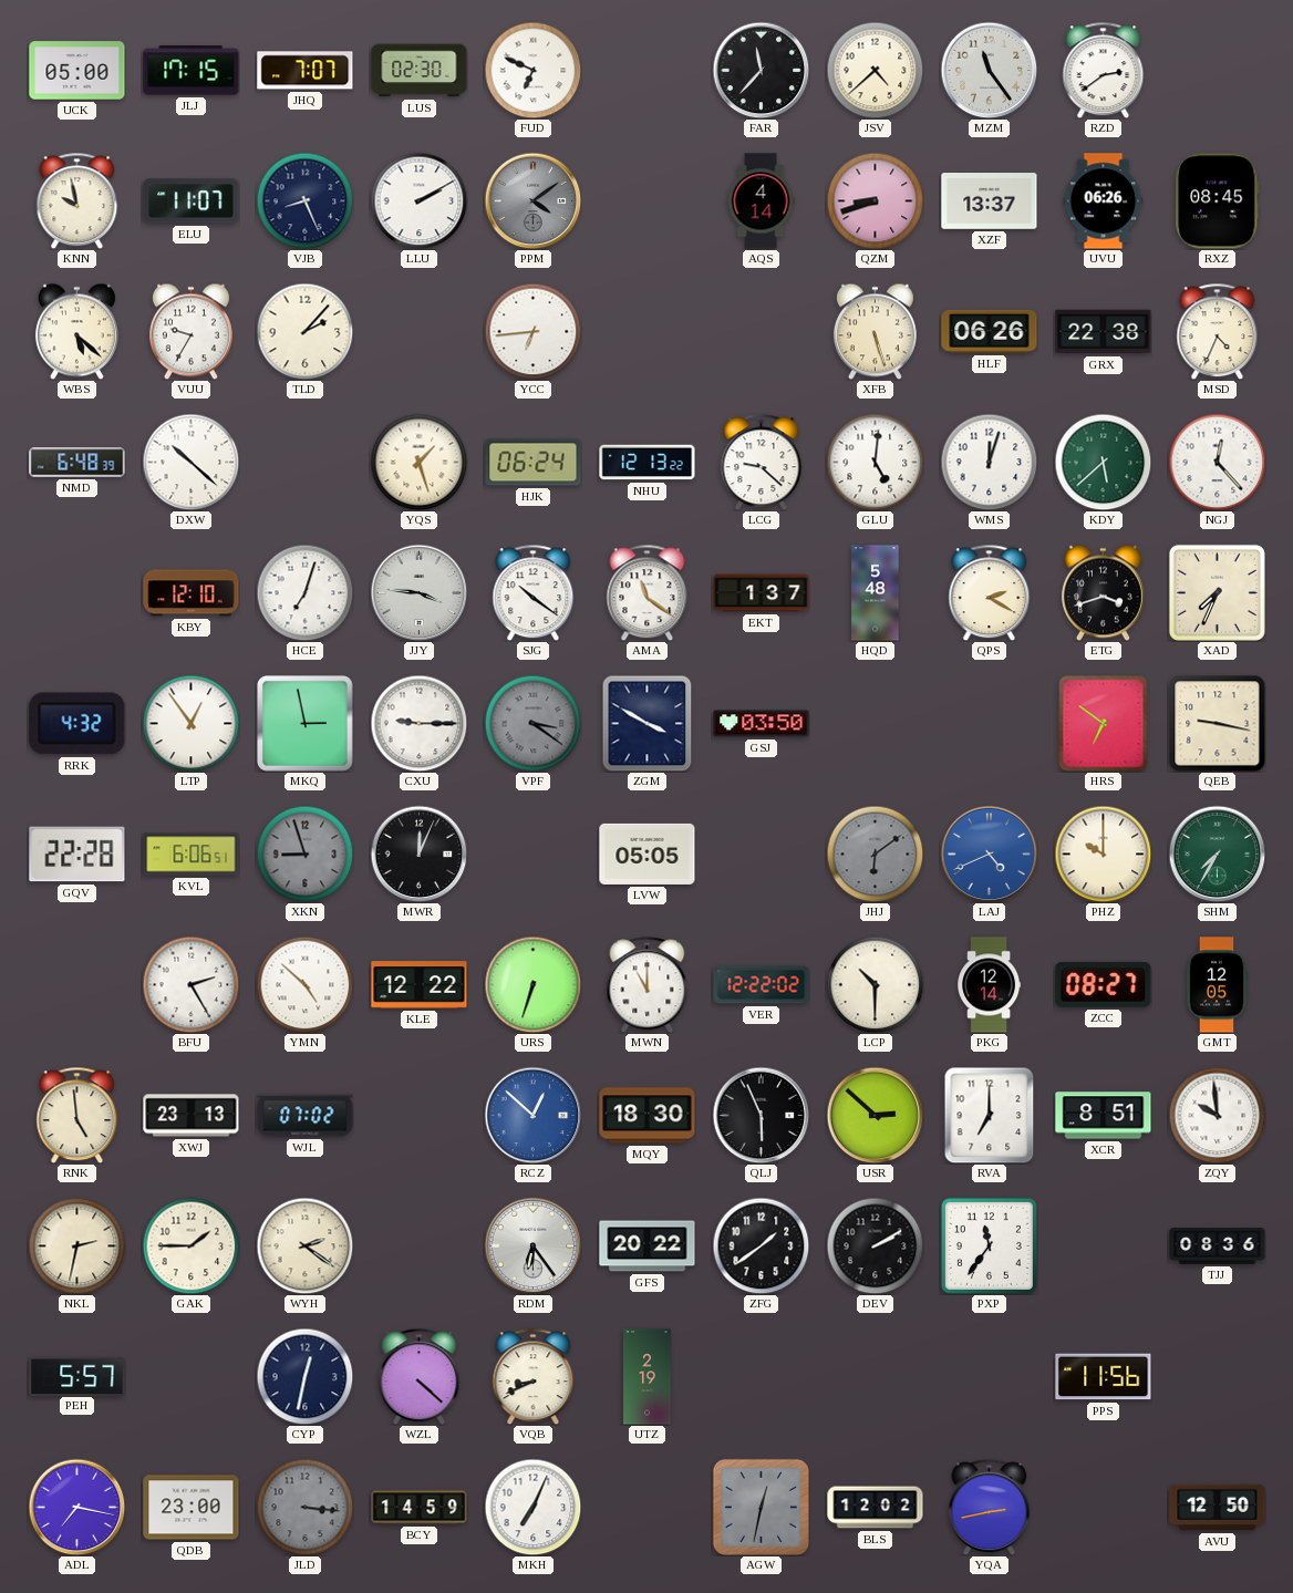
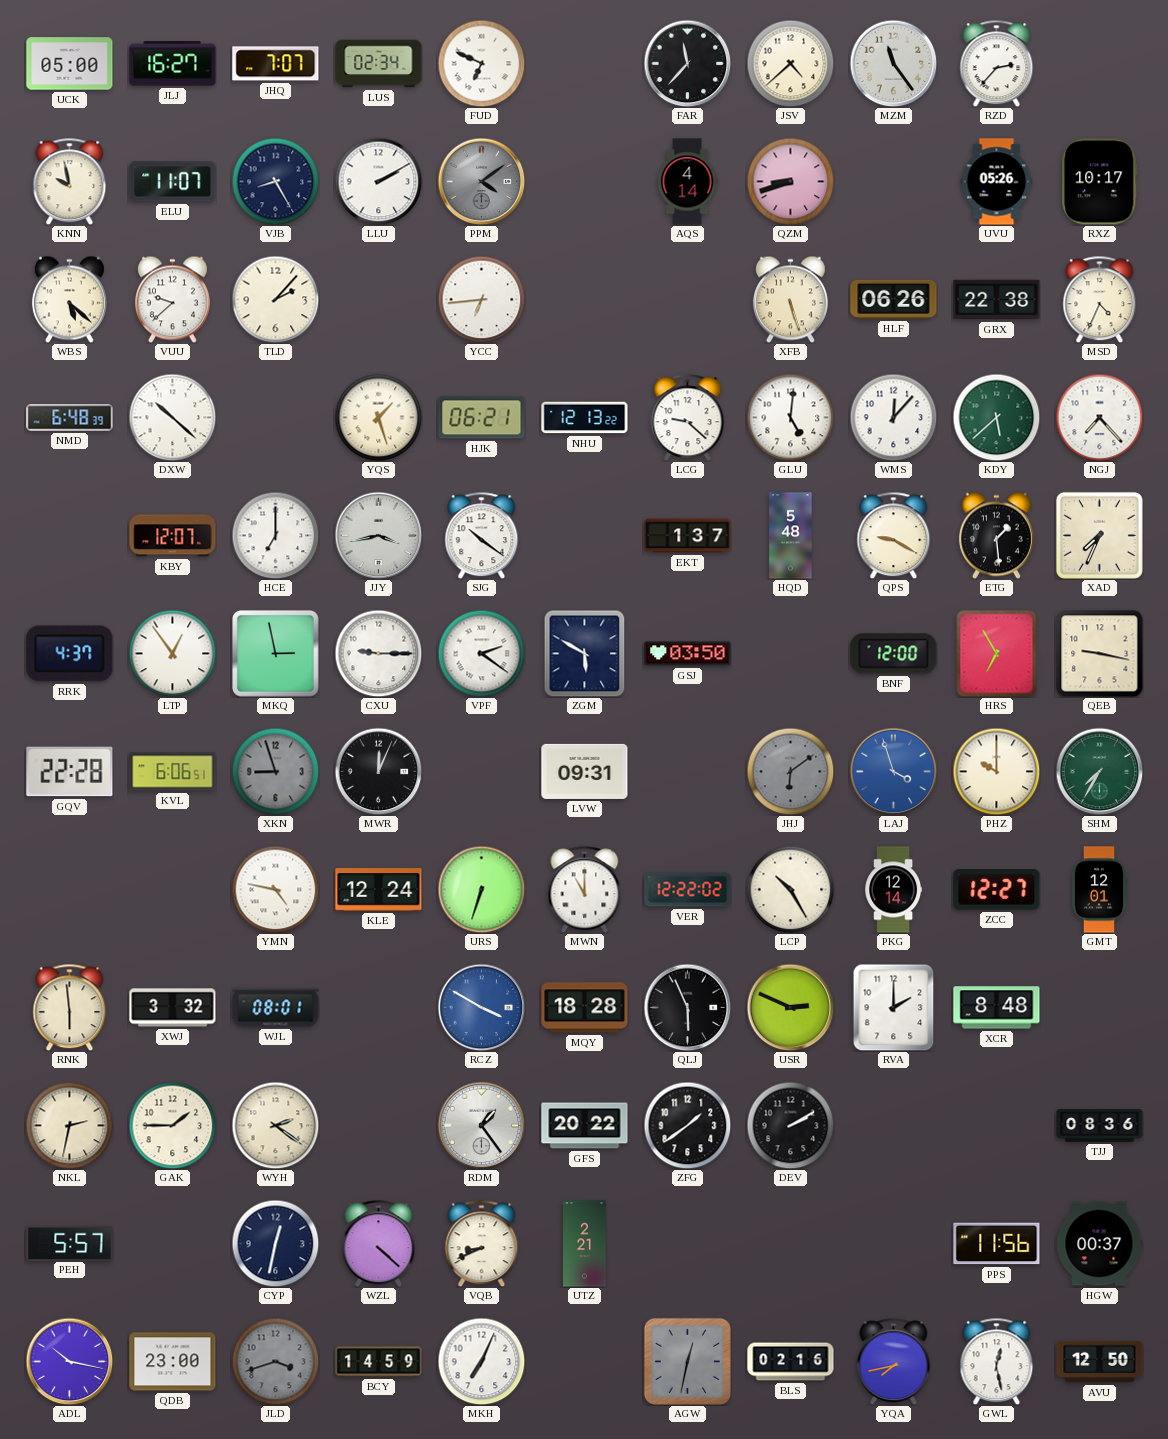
JLJ: 17:15 -> 16:27
LUS: 02:30 -> 02:34
RZD: 2:39 -> 2:37
VJB: 8:26 -> 8:25
XZF: 13:37 -> none
UVU: 06:26 -> 05:26
RXZ: 08:45 -> 10:17
VUU: 9:35 -> 9:38
HJK: 06:24 -> 06:21
WMS: 12:03 -> 12:07
NGJ: 12:23 -> 7:23
KBY: 12:10 -> 12:07
HCE: 7:03 -> 7:00
JJY: 3:46 -> 3:43
AMA: 11:21 -> none
QPS: 2:20 -> 9:20
ETG: 3:42 -> 1:29
RRK: 4:32 -> 4:37
VPF: 3:21 -> 2:21
VPF dial: grey -> white
ZGM: 3:50 -> 5:50
BNF: none -> 12:00
HRS: 6:51 -> 6:55
LVW: 05:05 -> 09:31
LAJ: 4:41 -> 3:57
BFU: 2:25 -> none
YMN: 4:52 -> 4:47
KLE: 12:22 -> 12:24
LCP: 10:30 -> 10:25
ZCC: 08:27 -> 12:27
GMT: 12:05 -> 12:01
RNK: 4:59 -> 5:59
XWJ: 23:13 -> 3:32
WJL: 07:02 -> 08:01
RCZ: 12:52 -> 3:50
MQY: 18:30 -> 18:28
USR: 2:52 -> 2:49
RVA: 7:00 -> 2:00
XCR: 8:51 -> 8:48
ZQY: 9:59 -> none
RDM: 6:24 -> 1:24
PXP: 11:36 -> none
UTZ: 2:19 -> 2:21
HGW: none -> 00:37
ADL: 7:17 -> 10:17
JLD: 3:16 -> 3:42
BLS: 12:02 -> 02:16
YQA: 2:43 -> 7:43
GWL: none -> 12:28
